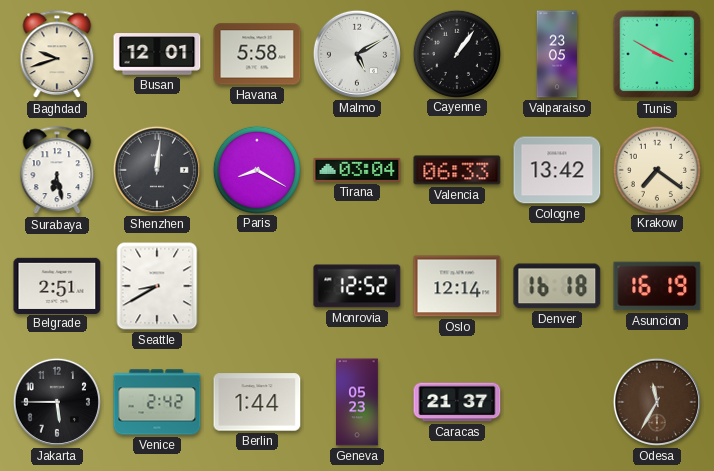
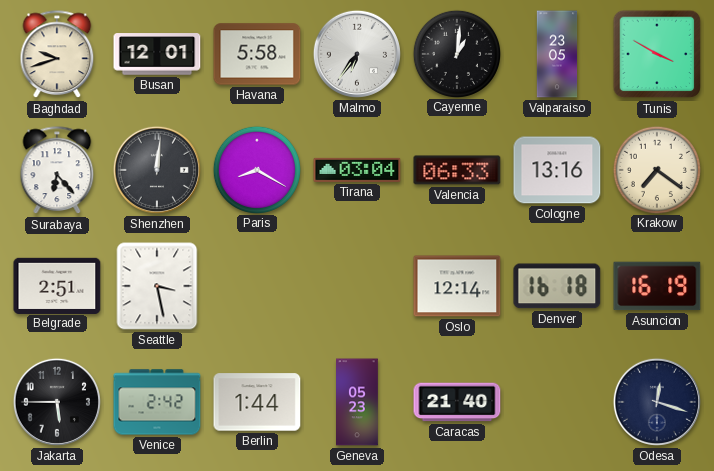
Malmo: 5:10 -> 6:36
Cayenne: 1:06 -> 1:01
Surabaya: 6:28 -> 6:23
Cologne: 13:42 -> 13:16
Seattle: 8:40 -> 3:28
Monrovia: 12:52 -> none
Caracas: 21:37 -> 21:40
Odesa: 11:35 -> 12:18
Odesa dial: brown -> navy
